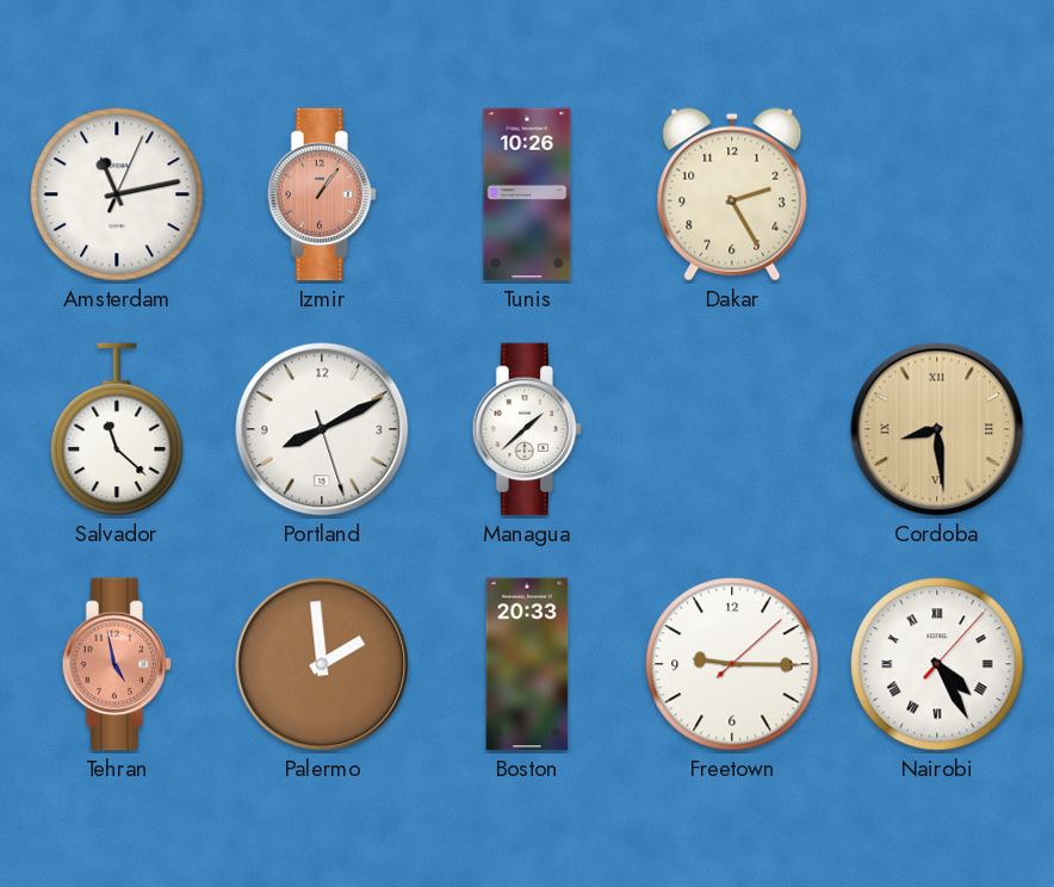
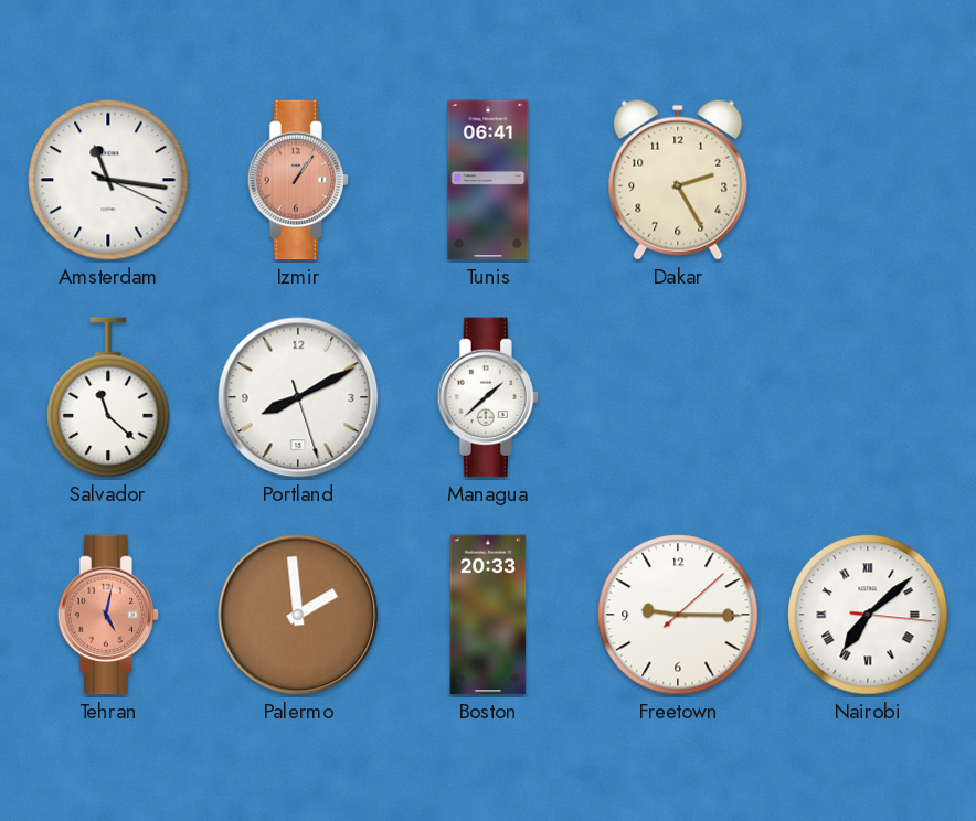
Amsterdam: 11:13 -> 11:16
Tunis: 10:26 -> 06:41
Cordoba: 8:29 -> none
Tehran: 4:58 -> 5:02
Nairobi: 4:25 -> 7:08
